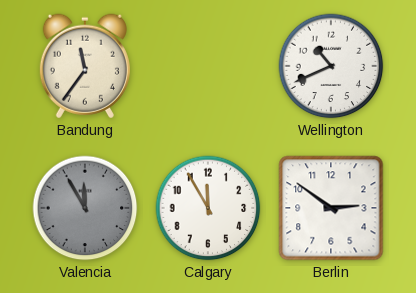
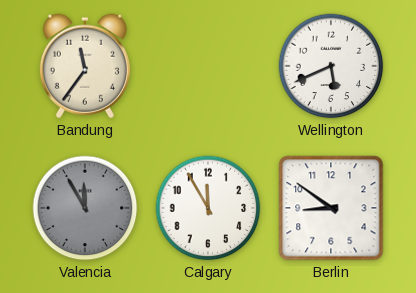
Wellington: 10:41 -> 5:41
Berlin: 2:51 -> 8:51
